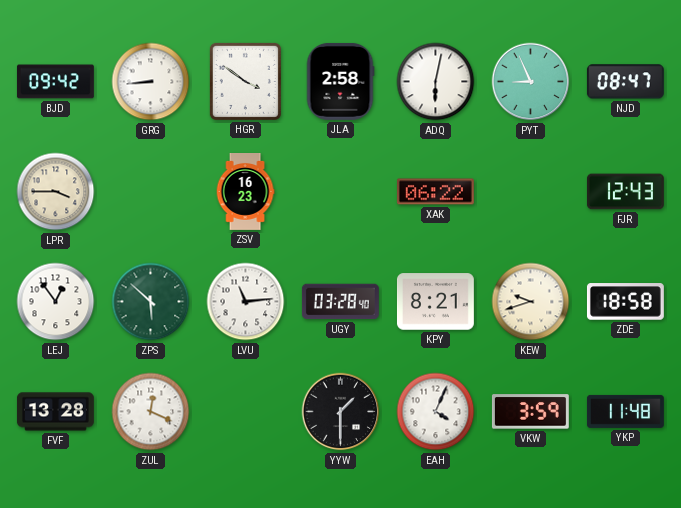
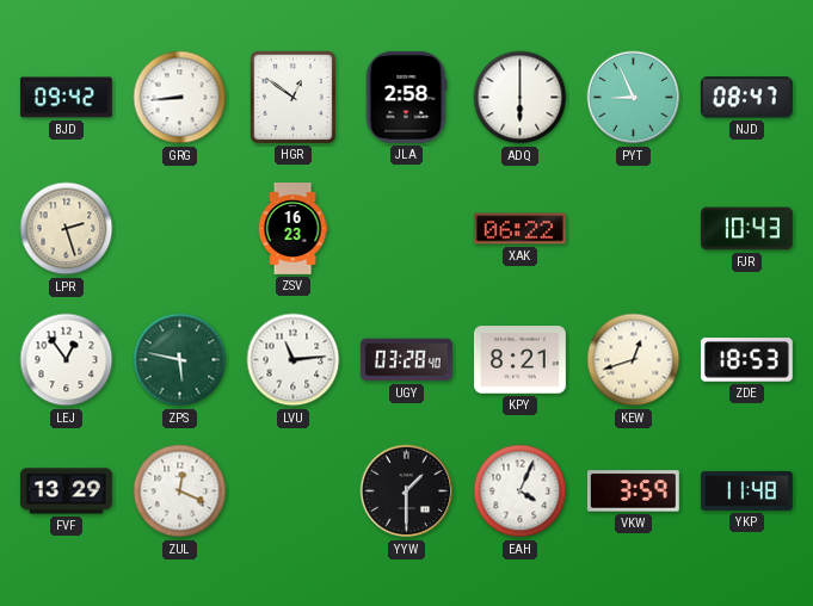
HGR: 3:51 -> 12:51
ADQ: 6:02 -> 6:00
LPR: 3:45 -> 2:27
FJR: 12:43 -> 10:43
ZPS: 5:52 -> 5:47
KEW: 9:42 -> 12:42
ZDE: 18:58 -> 18:53
FVF: 13:28 -> 13:29
